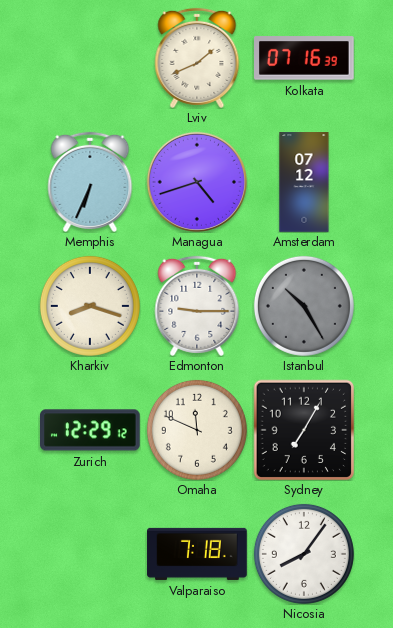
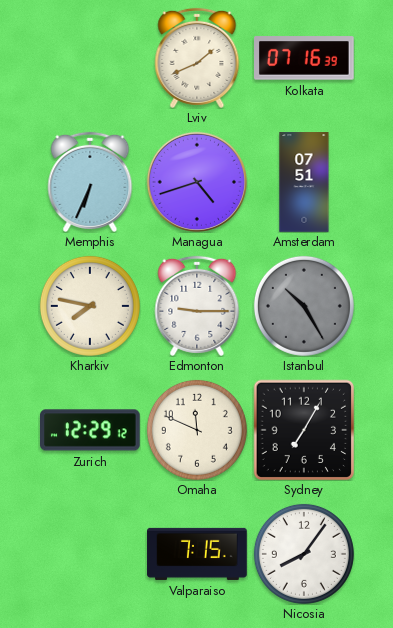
Amsterdam: 07:12 -> 07:51
Kharkiv: 8:18 -> 7:47
Valparaiso: 7:18 -> 7:15
